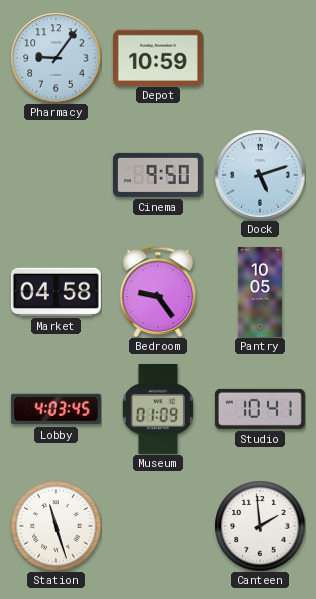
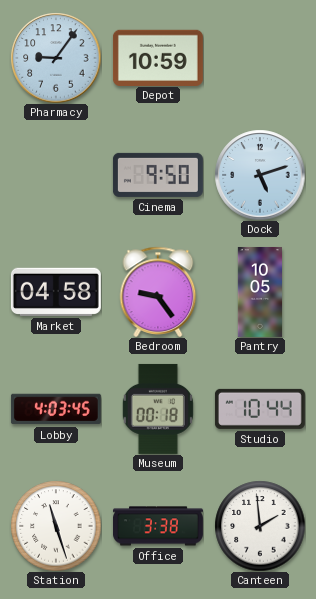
Museum: 01:09 -> 00:18
Studio: 10:41 -> 10:44
Office: none -> 3:38
